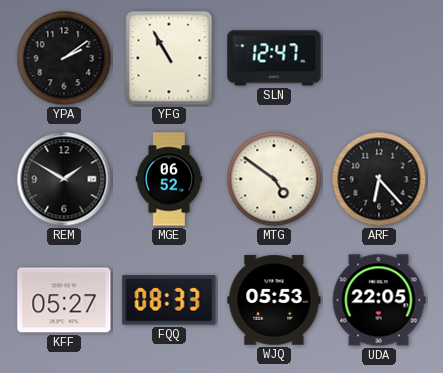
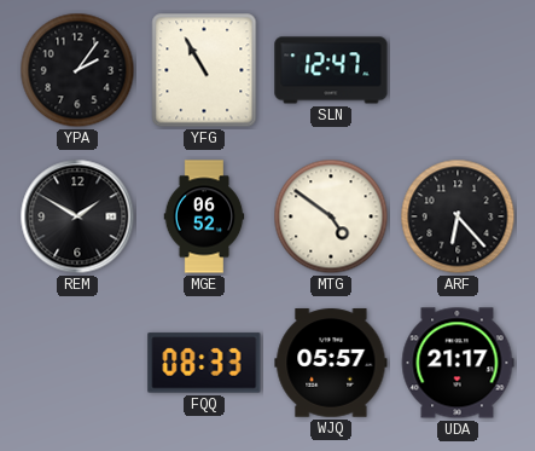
YPA: 2:09 -> 2:06
KFF: 05:27 -> none
WJQ: 05:53 -> 05:57
UDA: 22:05 -> 21:17
